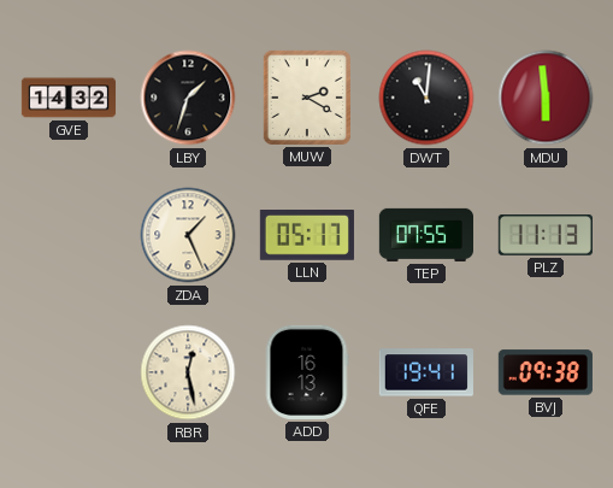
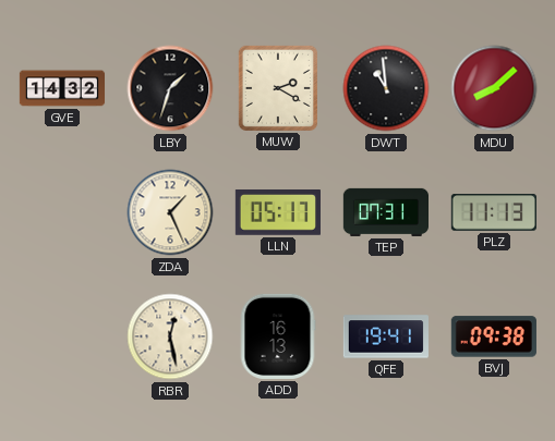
DWT: 11:01 -> 10:59
MDU: 5:59 -> 8:08
TEP: 07:55 -> 07:31
